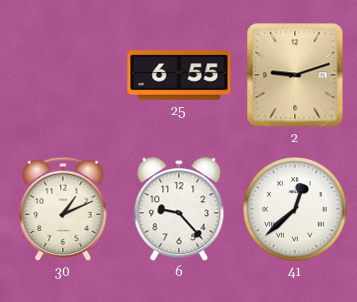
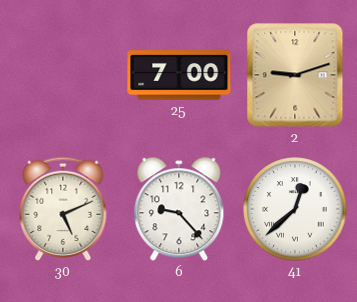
25: 6:55 -> 7:00
30: 1:11 -> 5:11
